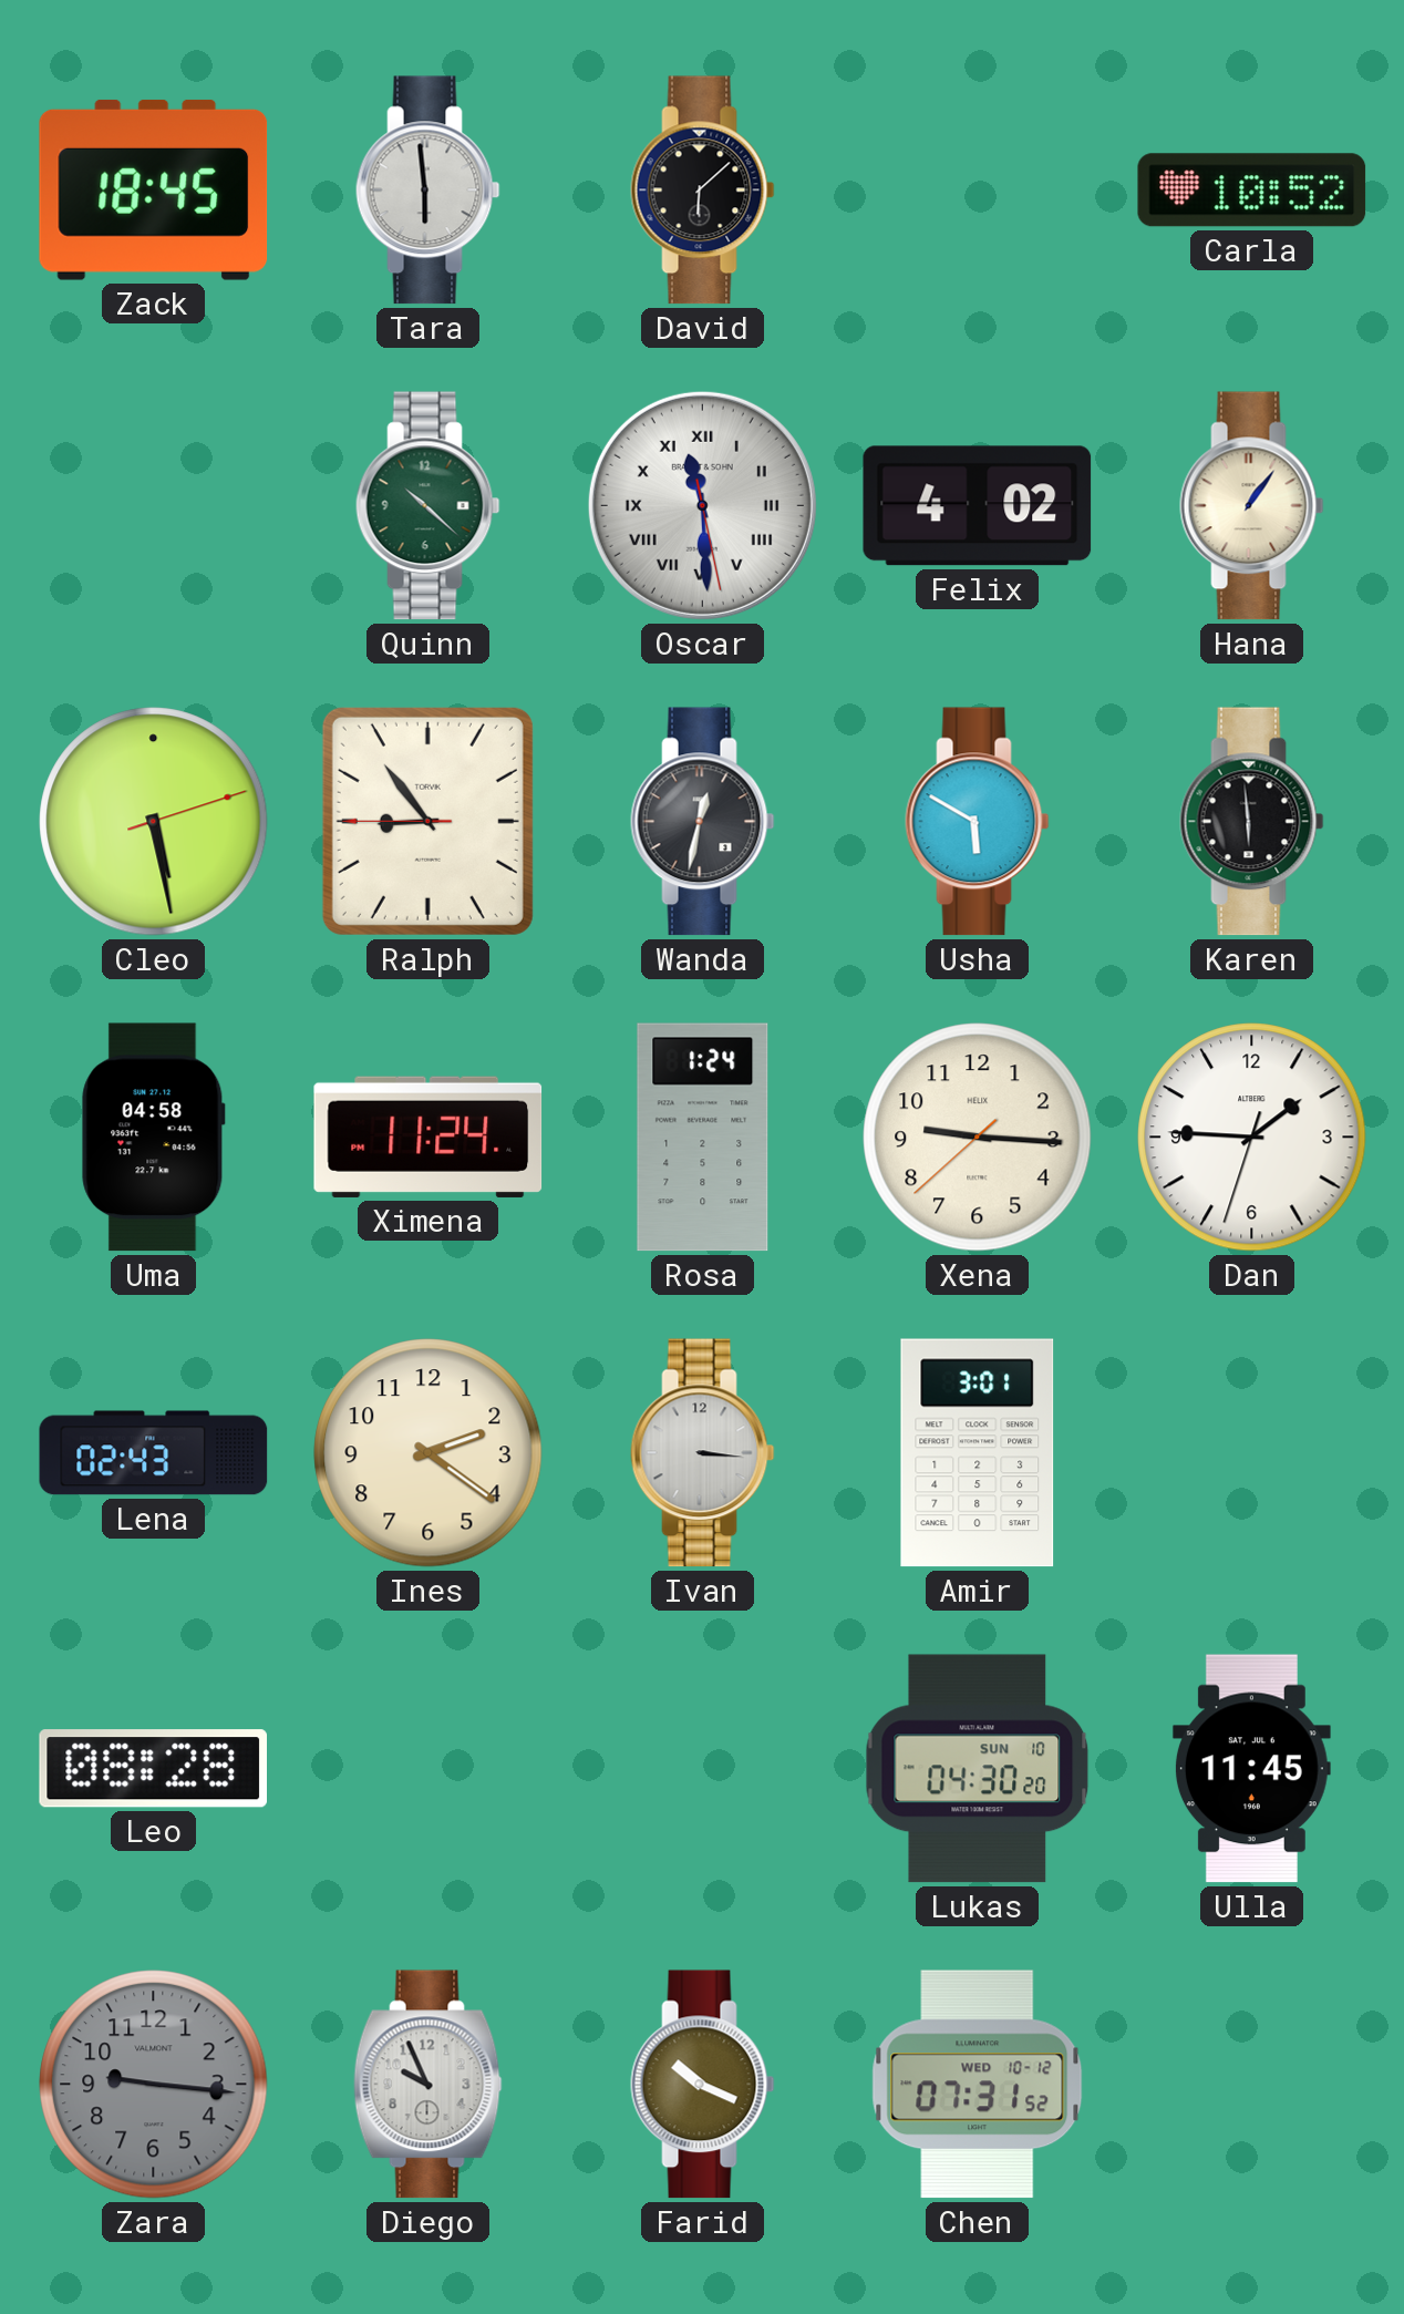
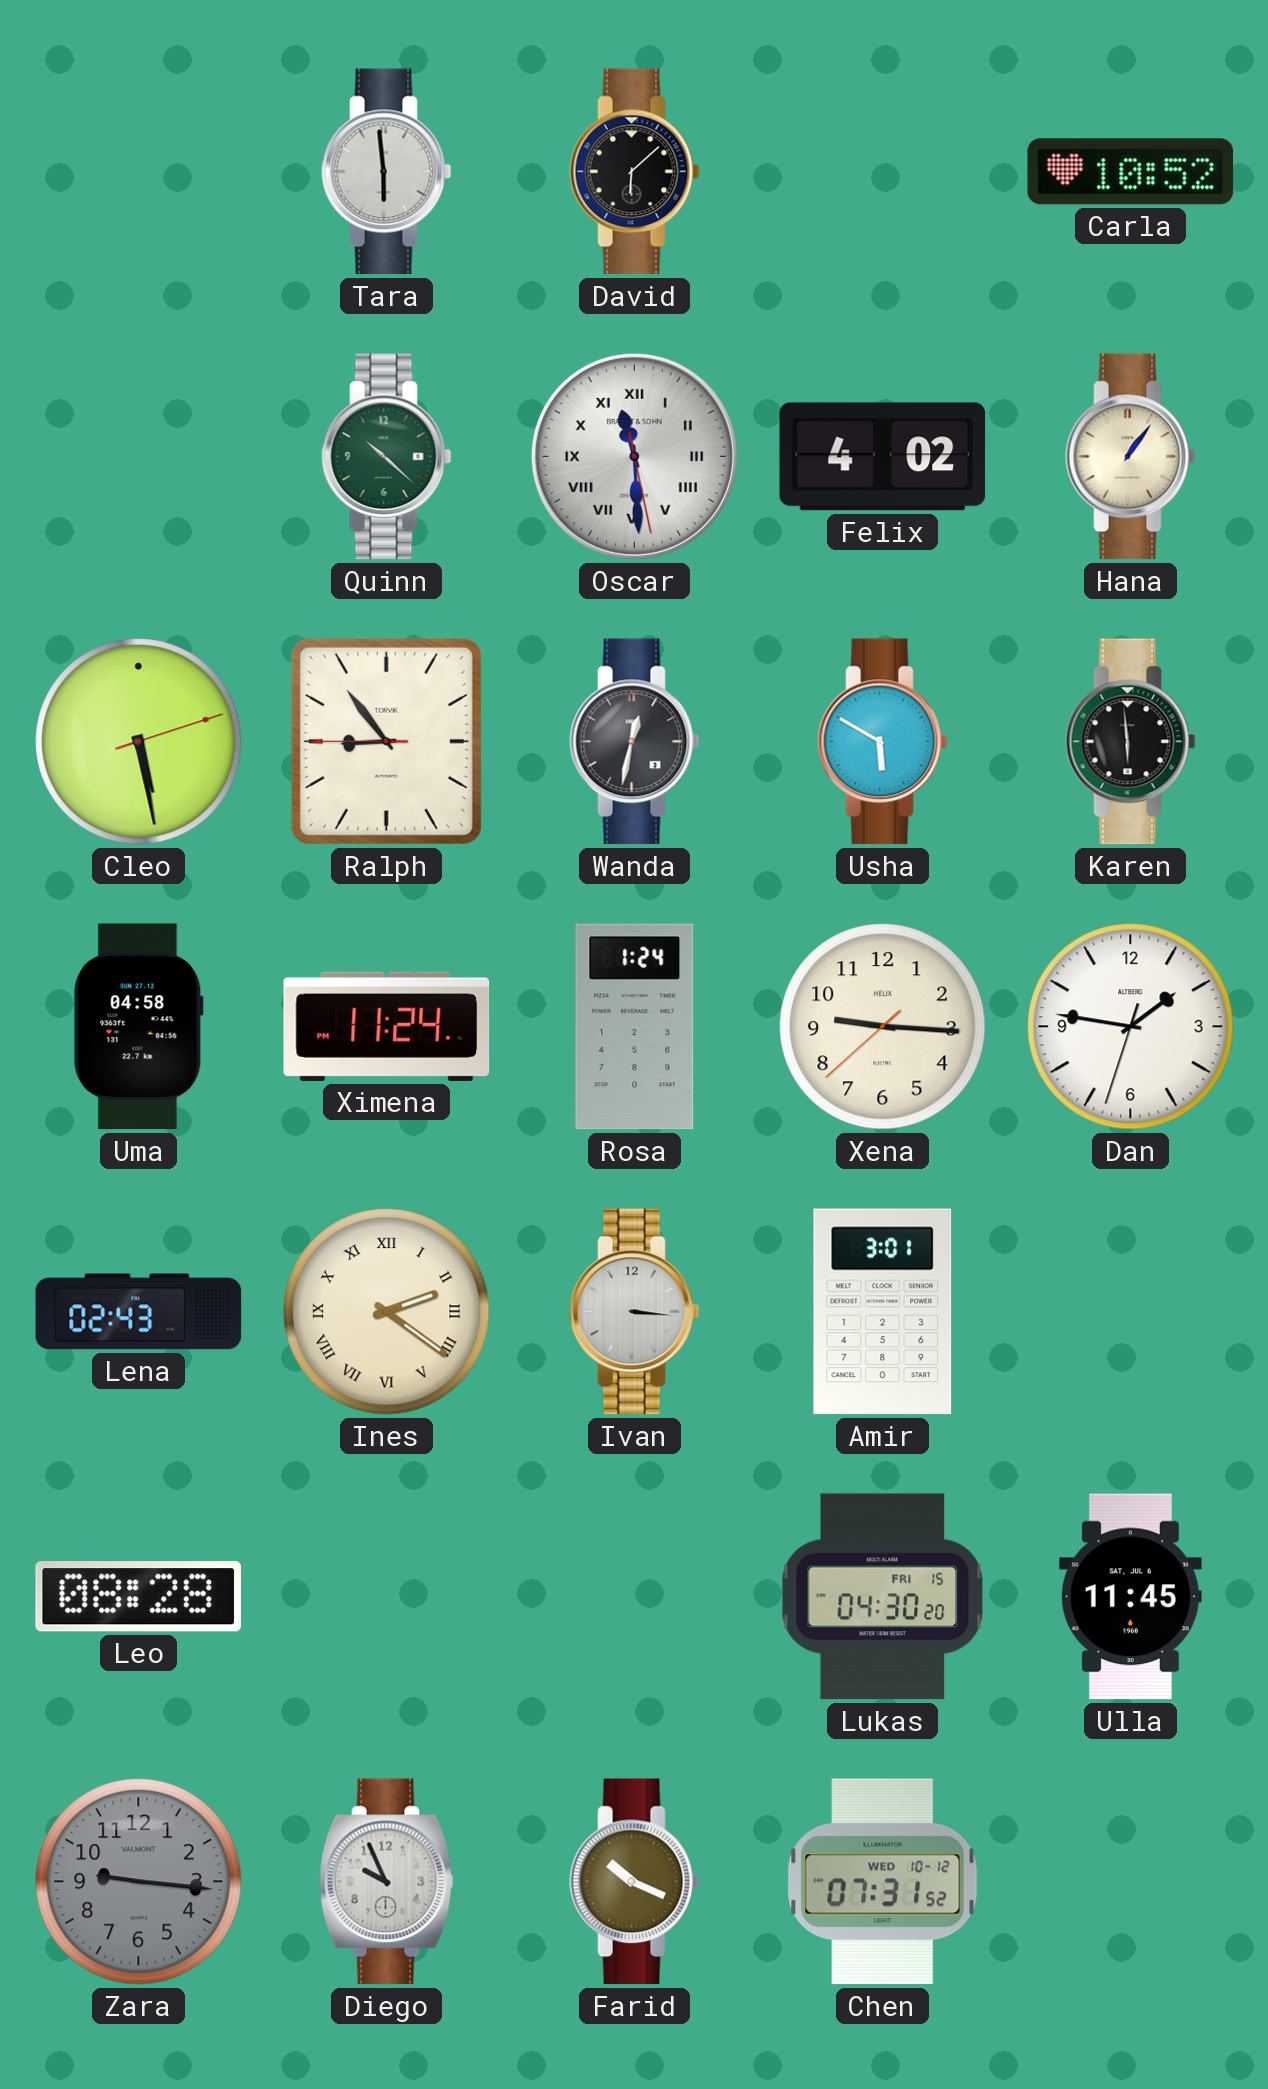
Zack: 18:45 -> none
Dan: 1:45 -> 1:46
Ines numerals: Arabic -> Roman
Lukas date: SUN 10 -> FRI 15
